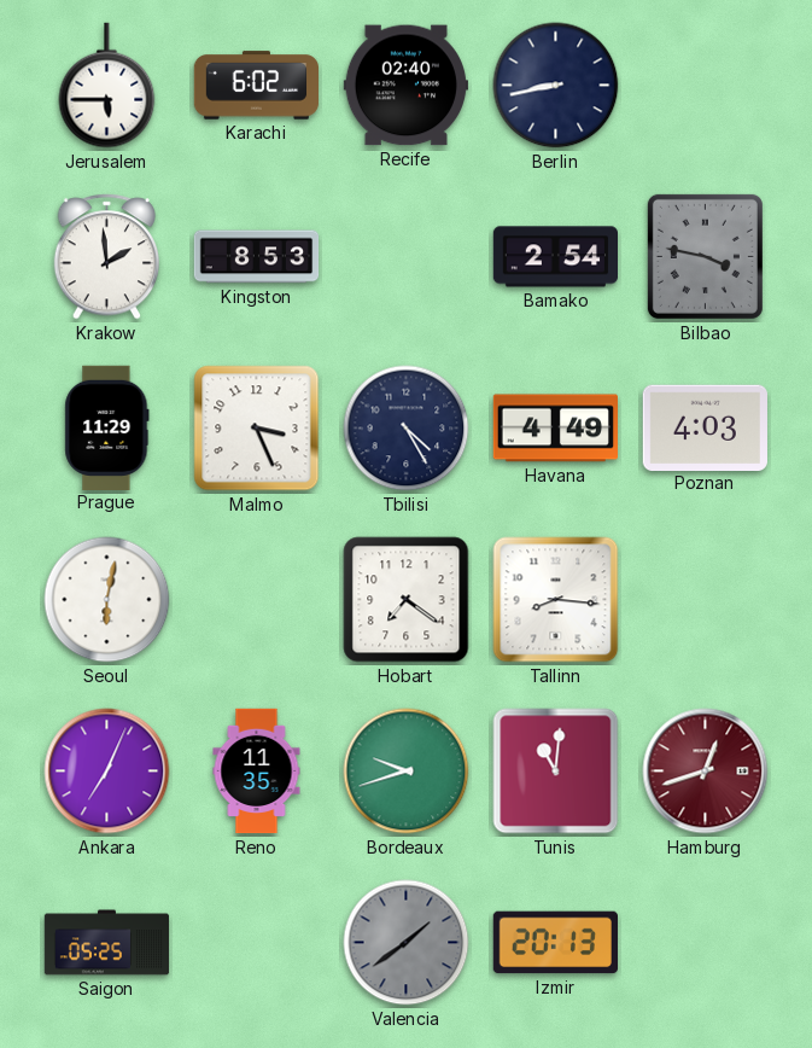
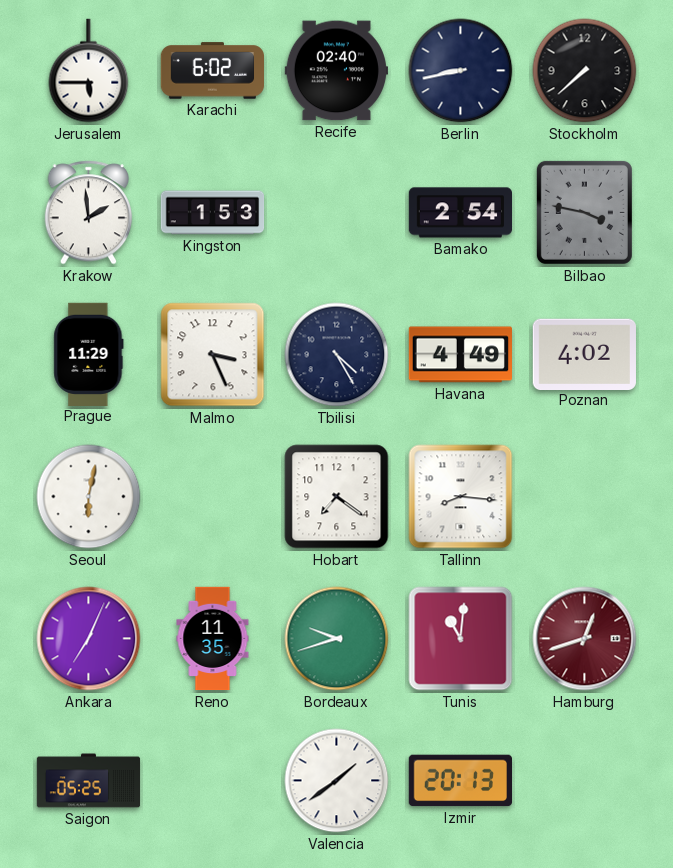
Stockholm: none -> 7:38
Kingston: 8:53 -> 1:53
Poznan: 4:03 -> 4:02
Valencia dial: grey -> white
